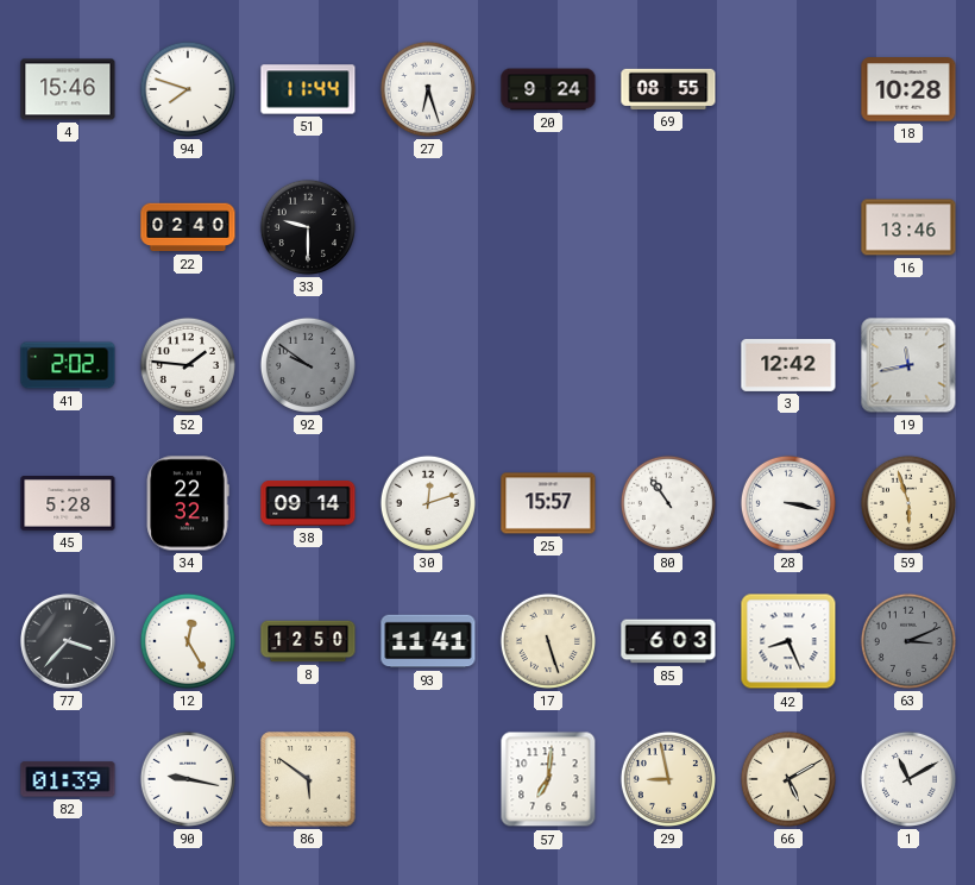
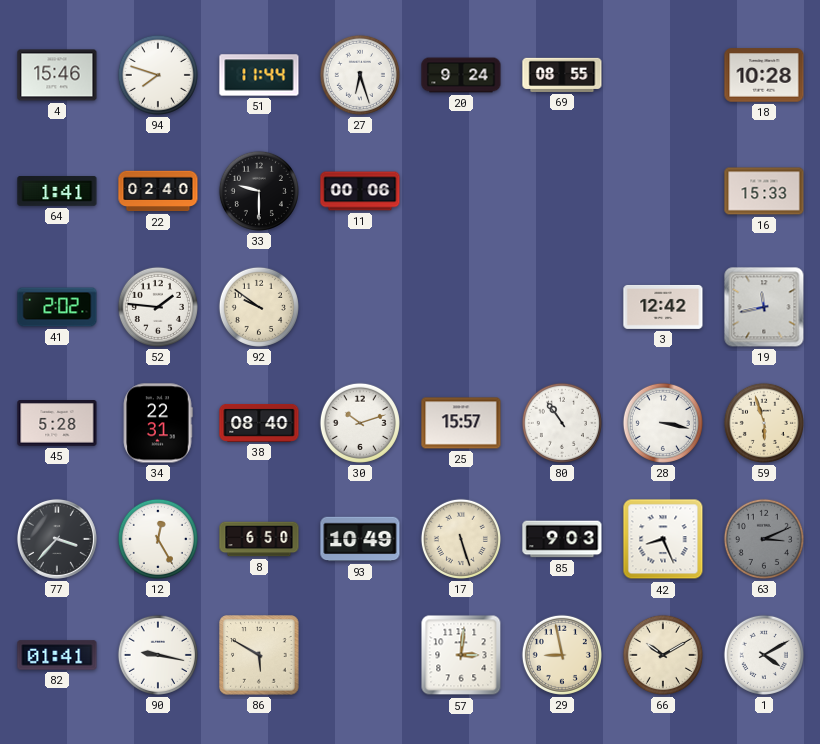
64: none -> 1:41
11: none -> 00:06
16: 13:46 -> 15:33
92 dial: grey -> cream
34: 22:32 -> 22:31
38: 09:14 -> 08:40
30: 12:12 -> 10:12
8: 12:50 -> 6:50
93: 11:41 -> 10:49
85: 6:03 -> 9:03
82: 01:39 -> 01:41
86: 5:51 -> 5:50
57: 7:01 -> 3:01
66: 5:10 -> 10:10
1: 11:10 -> 4:10
